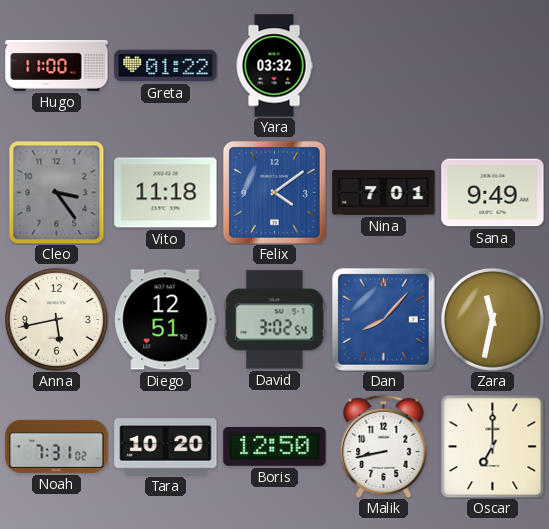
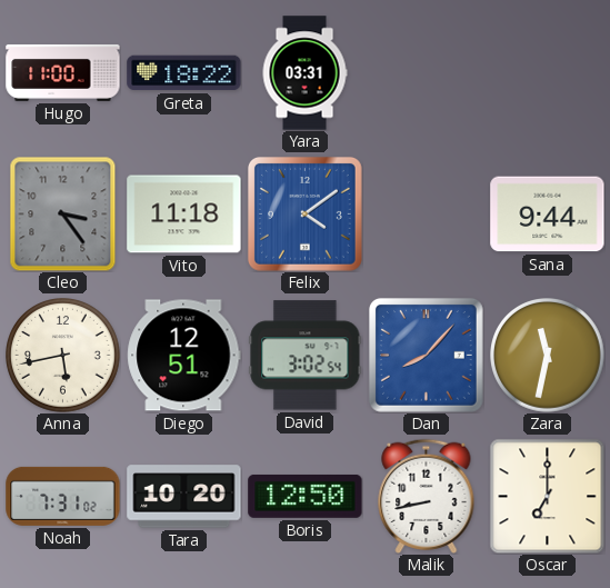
Greta: 01:22 -> 18:22
Yara: 03:32 -> 03:31
Nina: 7:01 -> none
Sana: 9:49 -> 9:44
